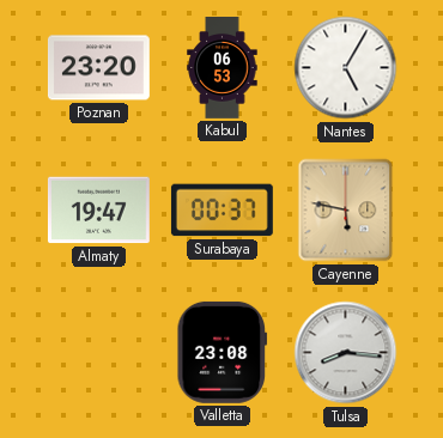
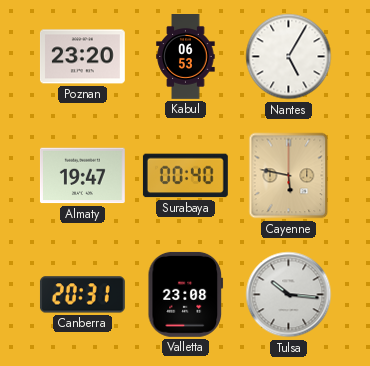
Surabaya: 00:37 -> 00:40
Canberra: none -> 20:31
Tulsa: 8:16 -> 10:16
